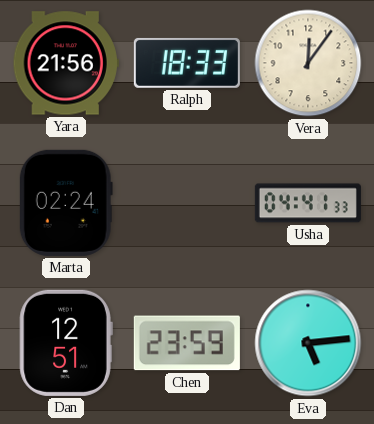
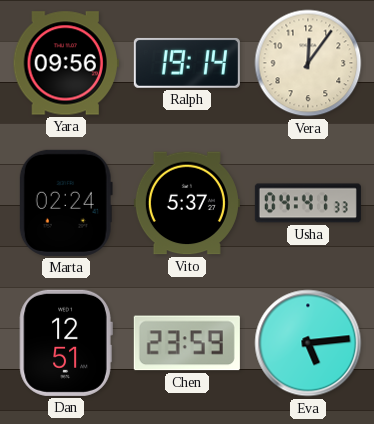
Yara: 21:56 -> 09:56
Ralph: 18:33 -> 19:14
Vito: none -> 5:37
